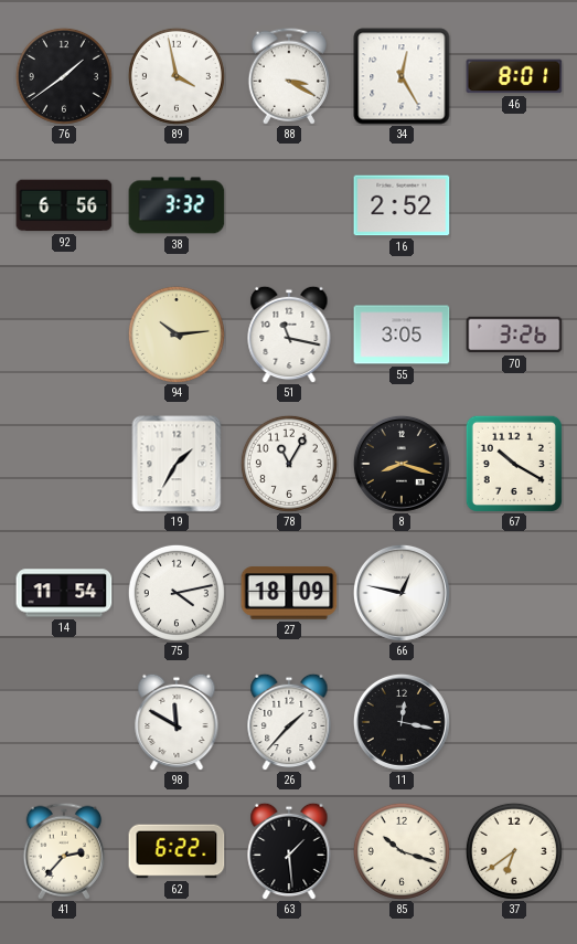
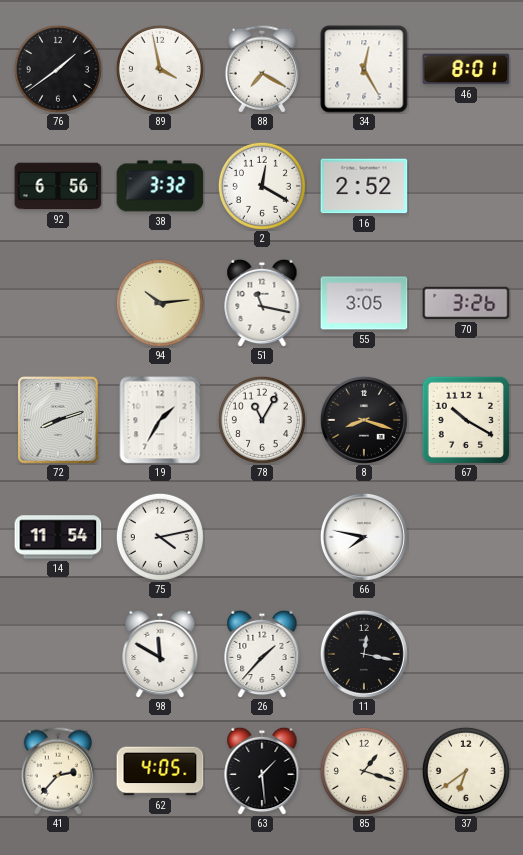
88: 3:20 -> 7:20
2: none -> 12:20
72: none -> 8:12
27: 18:09 -> none
66: 12:47 -> 7:47
62: 6:22 -> 4:05
85: 10:18 -> 1:18
